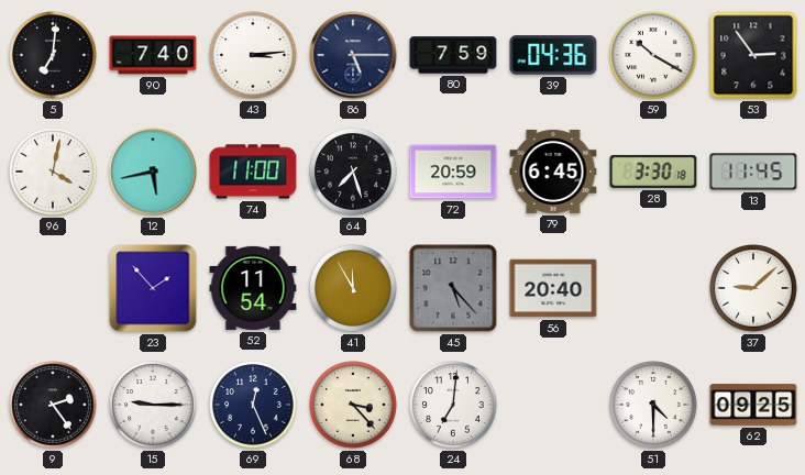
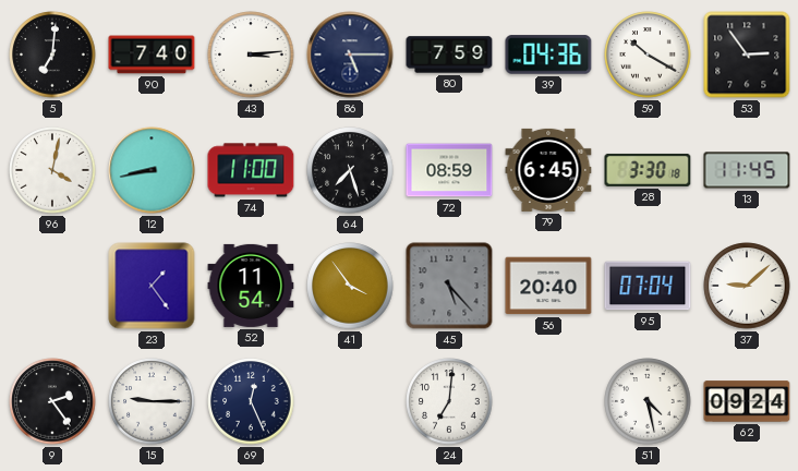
12: 5:43 -> 8:43
72: 20:59 -> 08:59
23: 1:53 -> 1:24
41: 11:55 -> 3:54
95: none -> 07:04
68: 3:23 -> none
51: 4:30 -> 4:28
62: 09:25 -> 09:24
